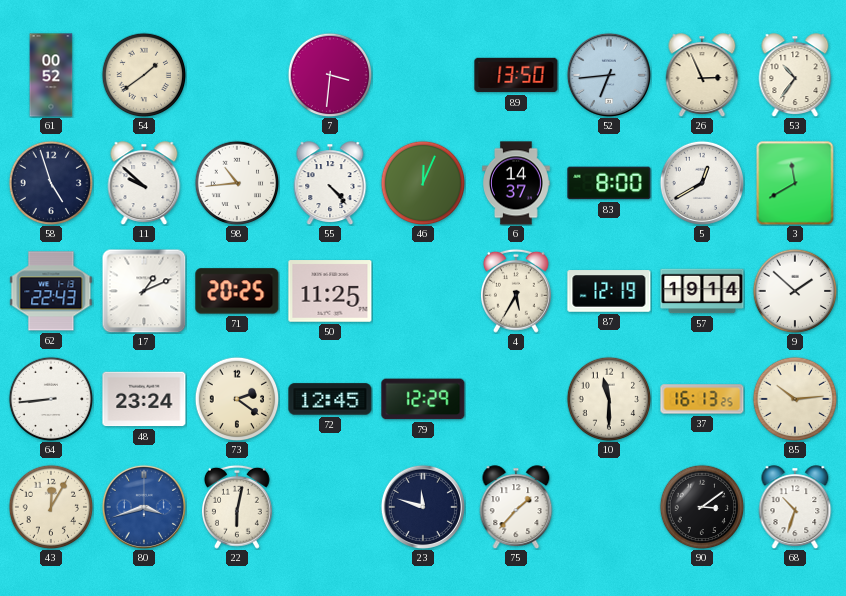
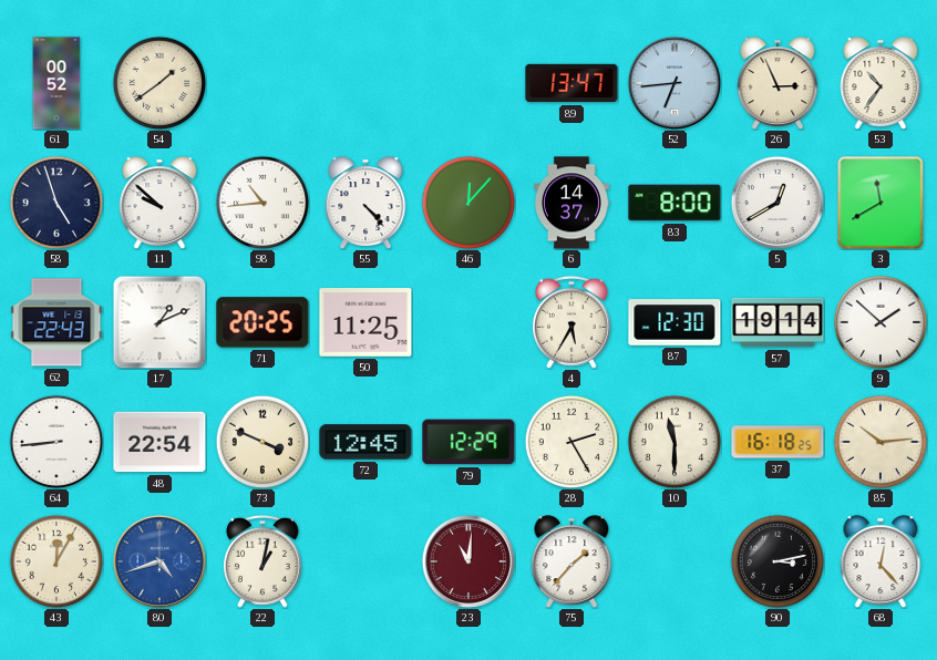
7: 3:31 -> none
89: 13:50 -> 13:47
46: 12:04 -> 12:07
87: 12:19 -> 12:30
48: 23:24 -> 22:54
73: 2:21 -> 3:49
28: none -> 2:25
37: 16:13 -> 16:18
80: 3:42 -> 4:42
22: 6:02 -> 1:02
23: 11:48 -> 11:01
23 dial: navy -> burgundy
90: 3:09 -> 3:13
68: 10:33 -> 12:23
